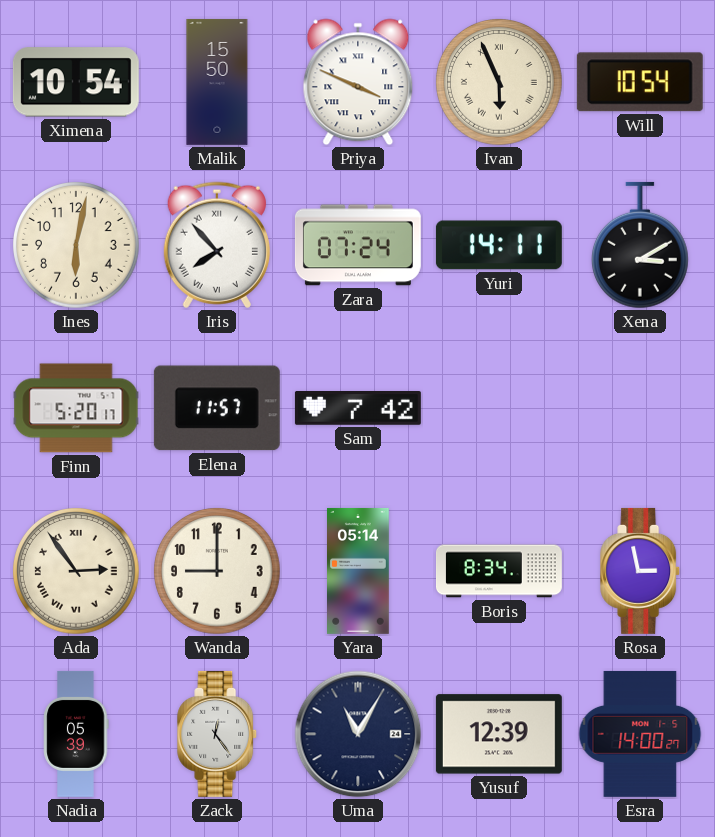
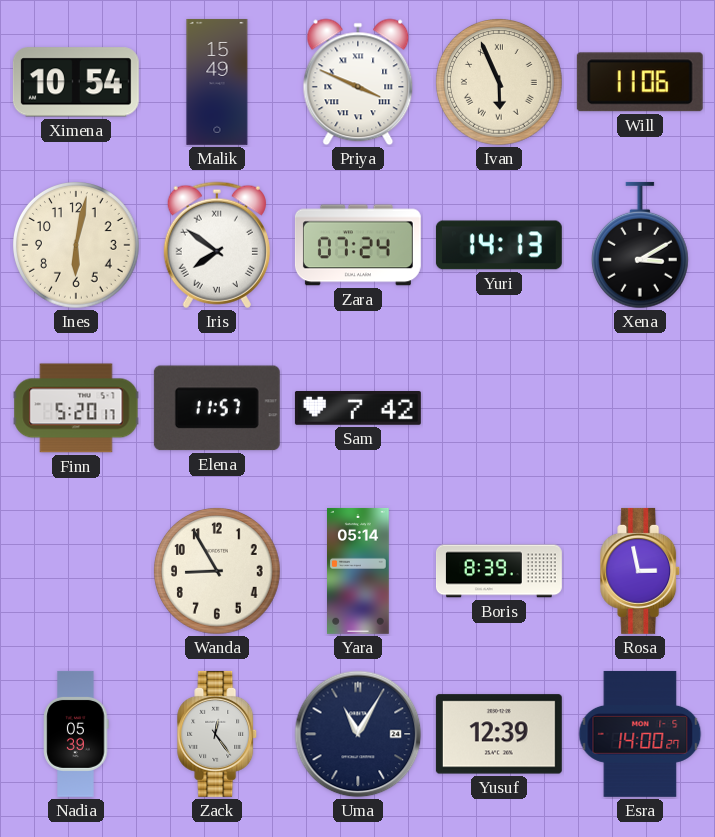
Malik: 15:50 -> 15:49
Will: 10:54 -> 11:06
Iris: 7:53 -> 7:51
Yuri: 14:11 -> 14:13
Ada: 2:54 -> none
Wanda: 9:00 -> 8:55
Boris: 8:34 -> 8:39
